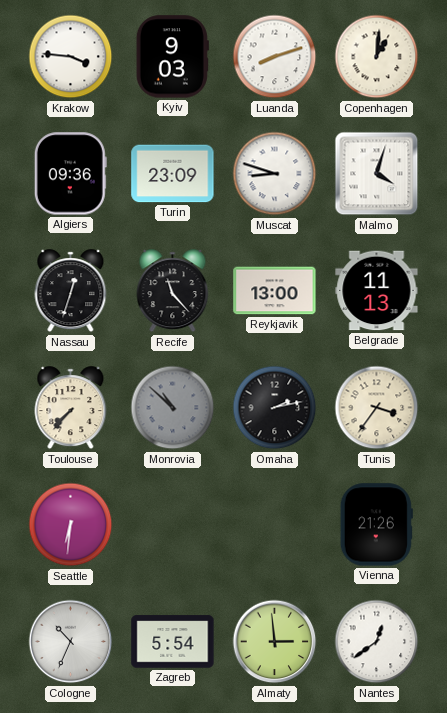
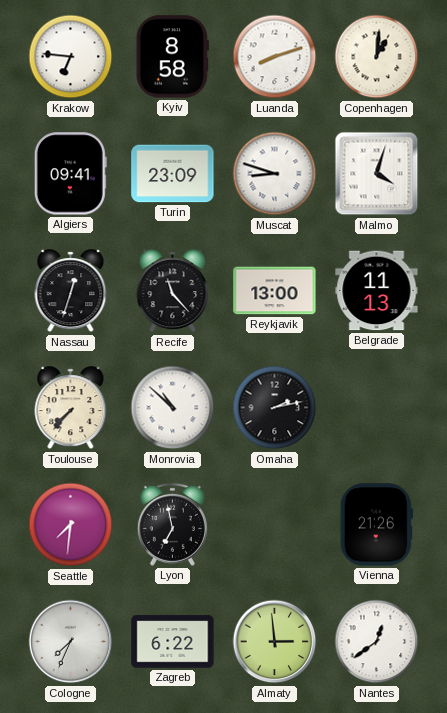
Krakow: 3:46 -> 6:46
Kyiv: 9:03 -> 8:58
Algiers: 09:36 -> 09:41
Monrovia dial: grey -> white
Tunis: 3:36 -> none
Seattle: 6:31 -> 7:31
Lyon: none -> 6:58
Cologne: 10:34 -> 7:34
Zagreb: 5:54 -> 6:22
